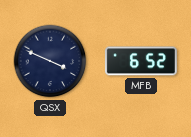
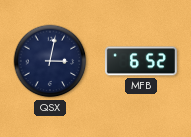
QSX: 3:49 -> 3:02
